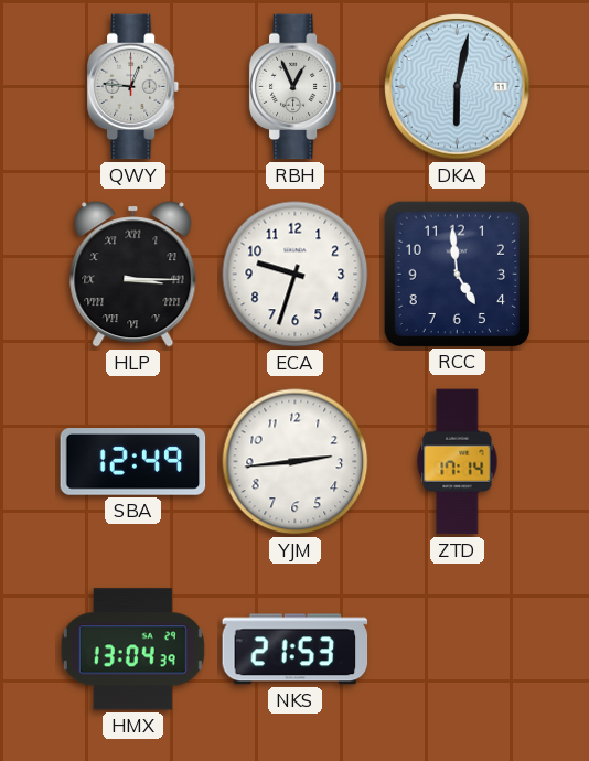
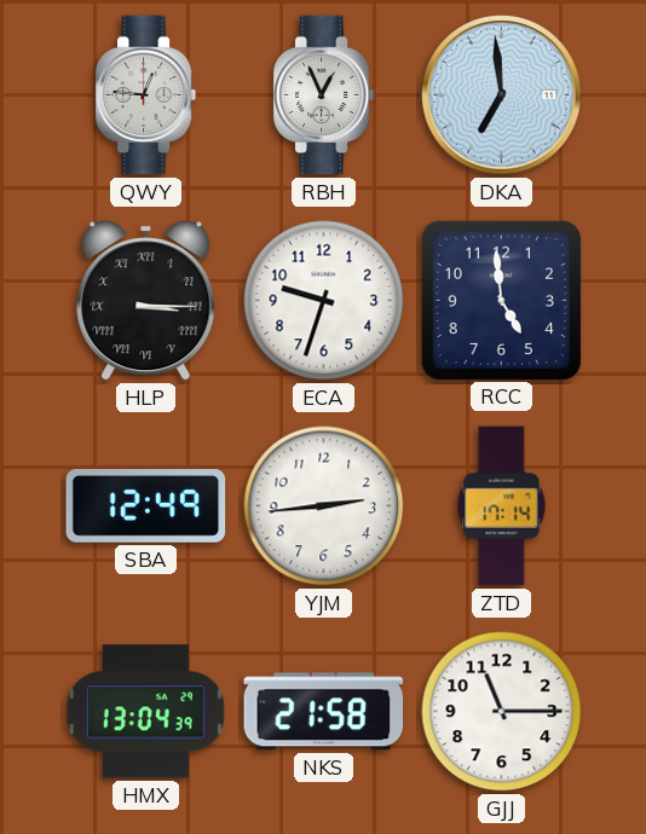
DKA: 6:02 -> 6:59
NKS: 21:53 -> 21:58
GJJ: none -> 11:15
